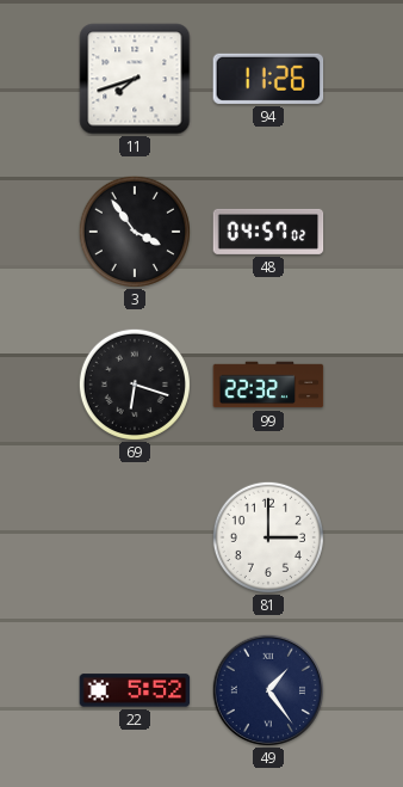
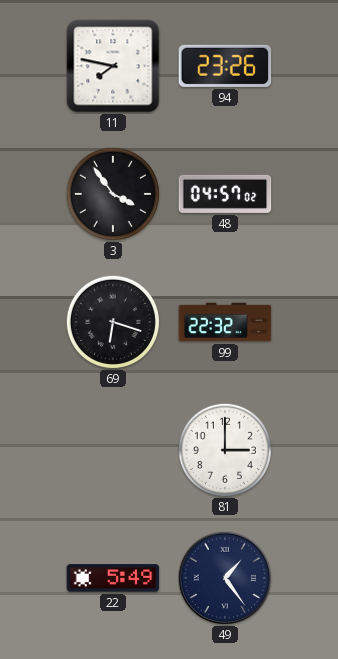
11: 7:42 -> 7:47
94: 11:26 -> 23:26
22: 5:52 -> 5:49
